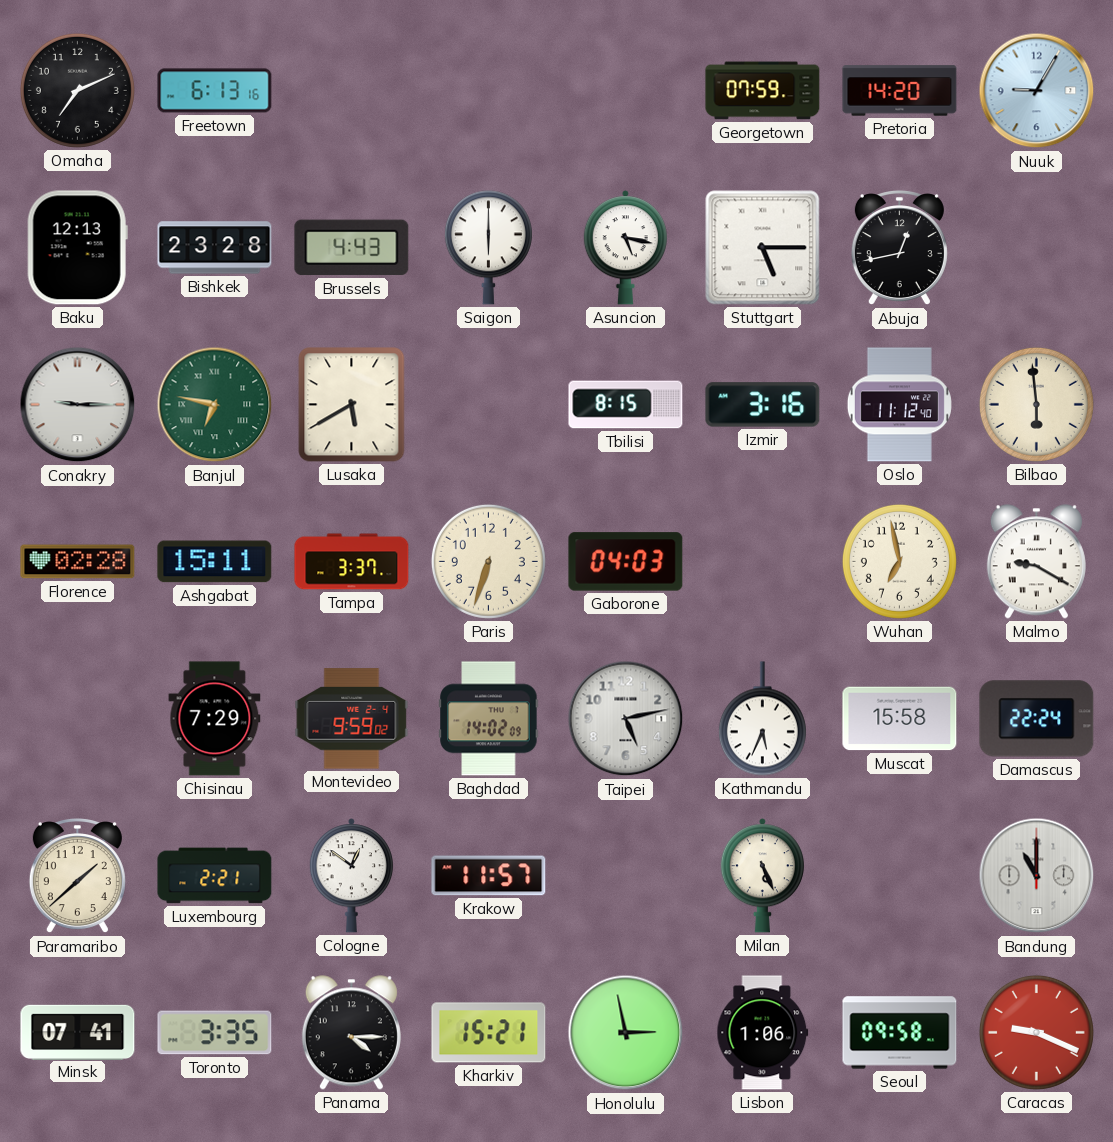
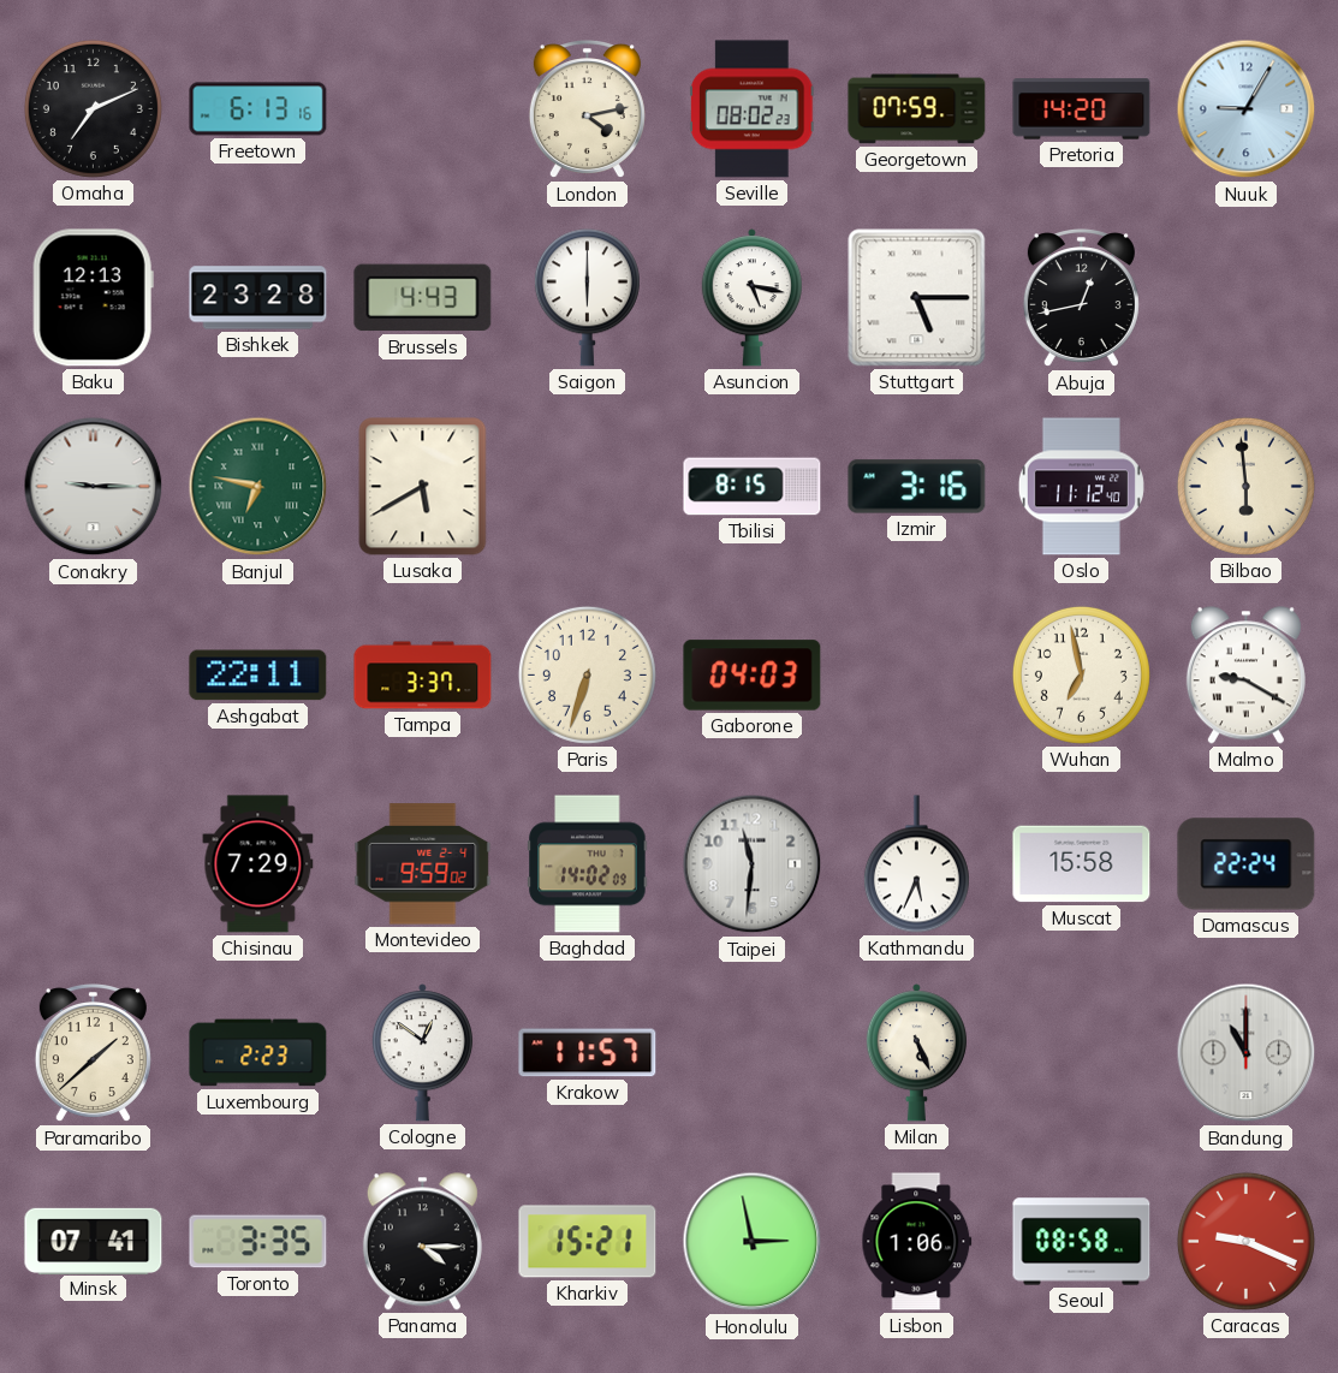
London: none -> 4:13
Seville: none -> 08:02
Florence: 02:28 -> none
Ashgabat: 15:11 -> 22:11
Taipei: 5:13 -> 11:31
Luxembourg: 2:21 -> 2:23
Seoul: 09:58 -> 08:58
